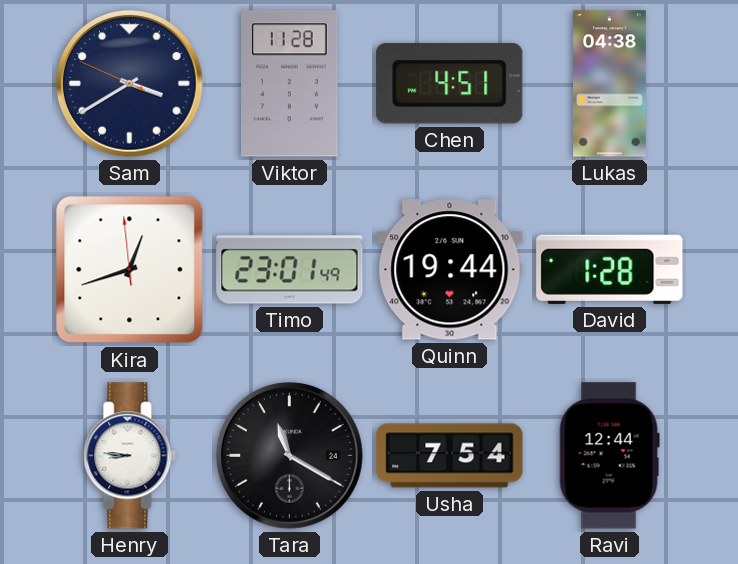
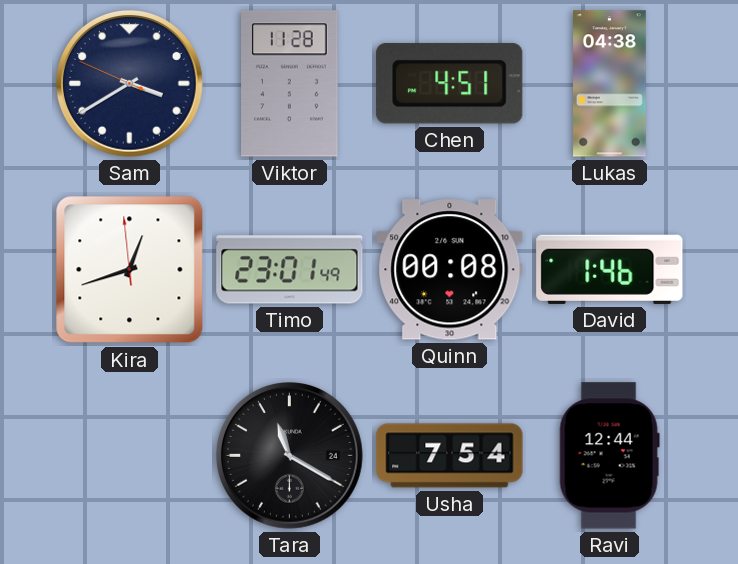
Quinn: 19:44 -> 00:08
David: 1:28 -> 1:46
Henry: 8:46 -> none
